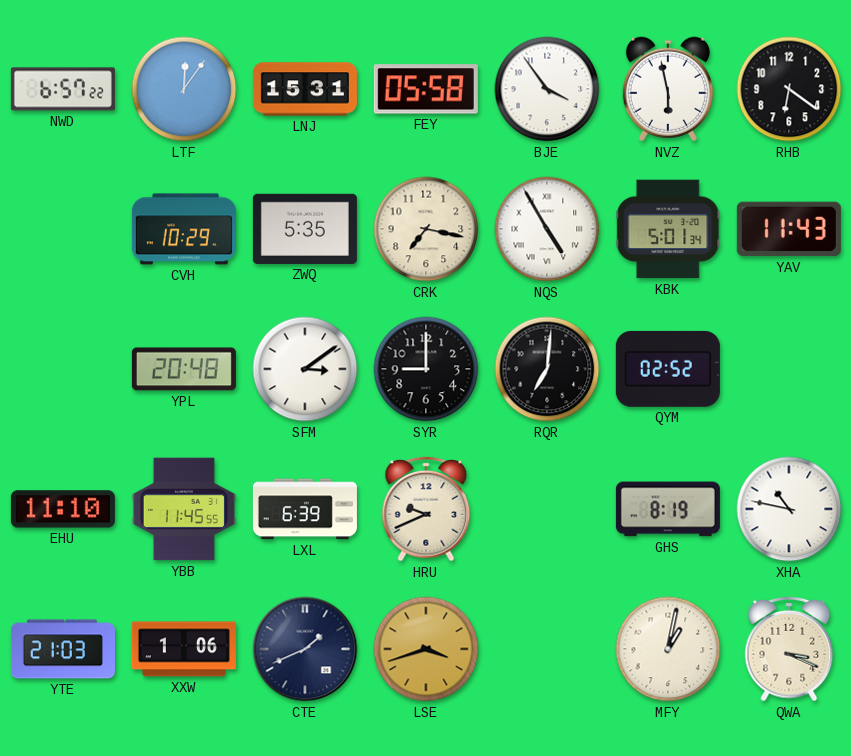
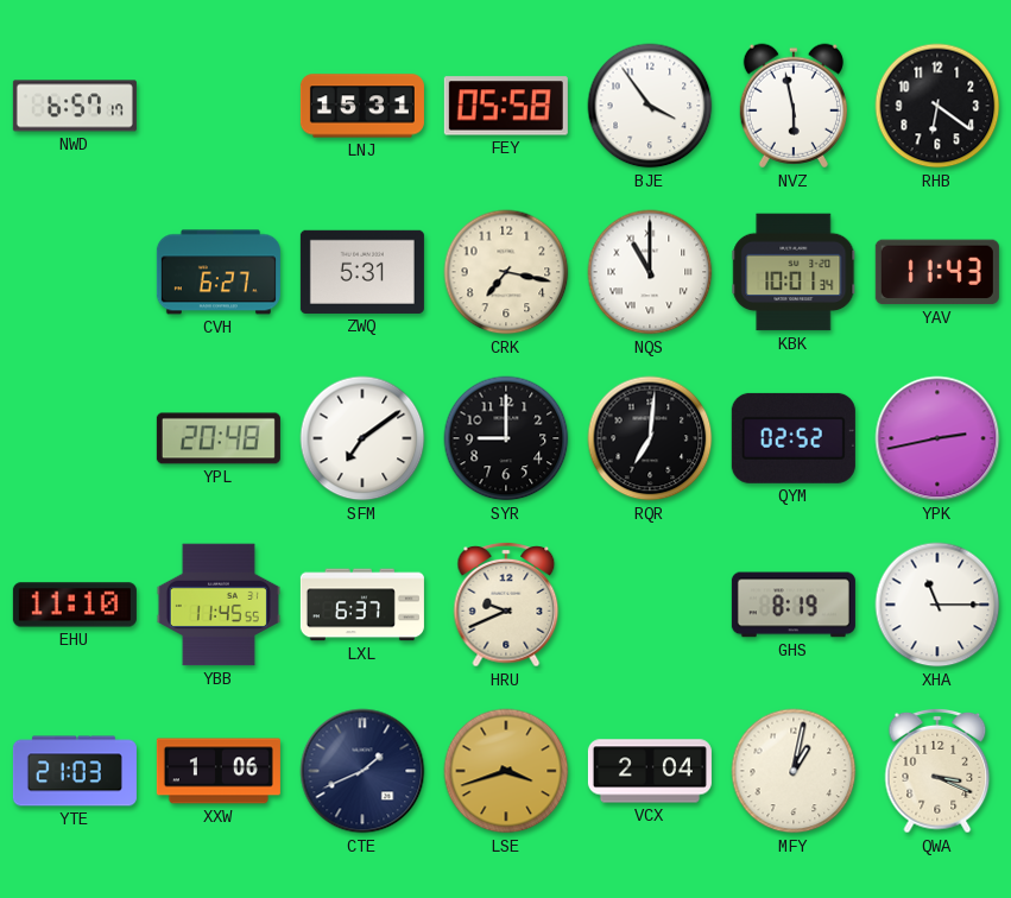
NWD: 6:57:22 -> 6:57:17
LTF: 12:06 -> none
CVH: 10:29 -> 6:27
ZWQ: 5:35 -> 5:31
NQS: 4:55 -> 11:00
KBK: 5:01 -> 10:01
SFM: 3:09 -> 7:09
YPK: none -> 2:43
LXL: 6:39 -> 6:37
XHA: 10:47 -> 11:15
VCX: none -> 2:04
